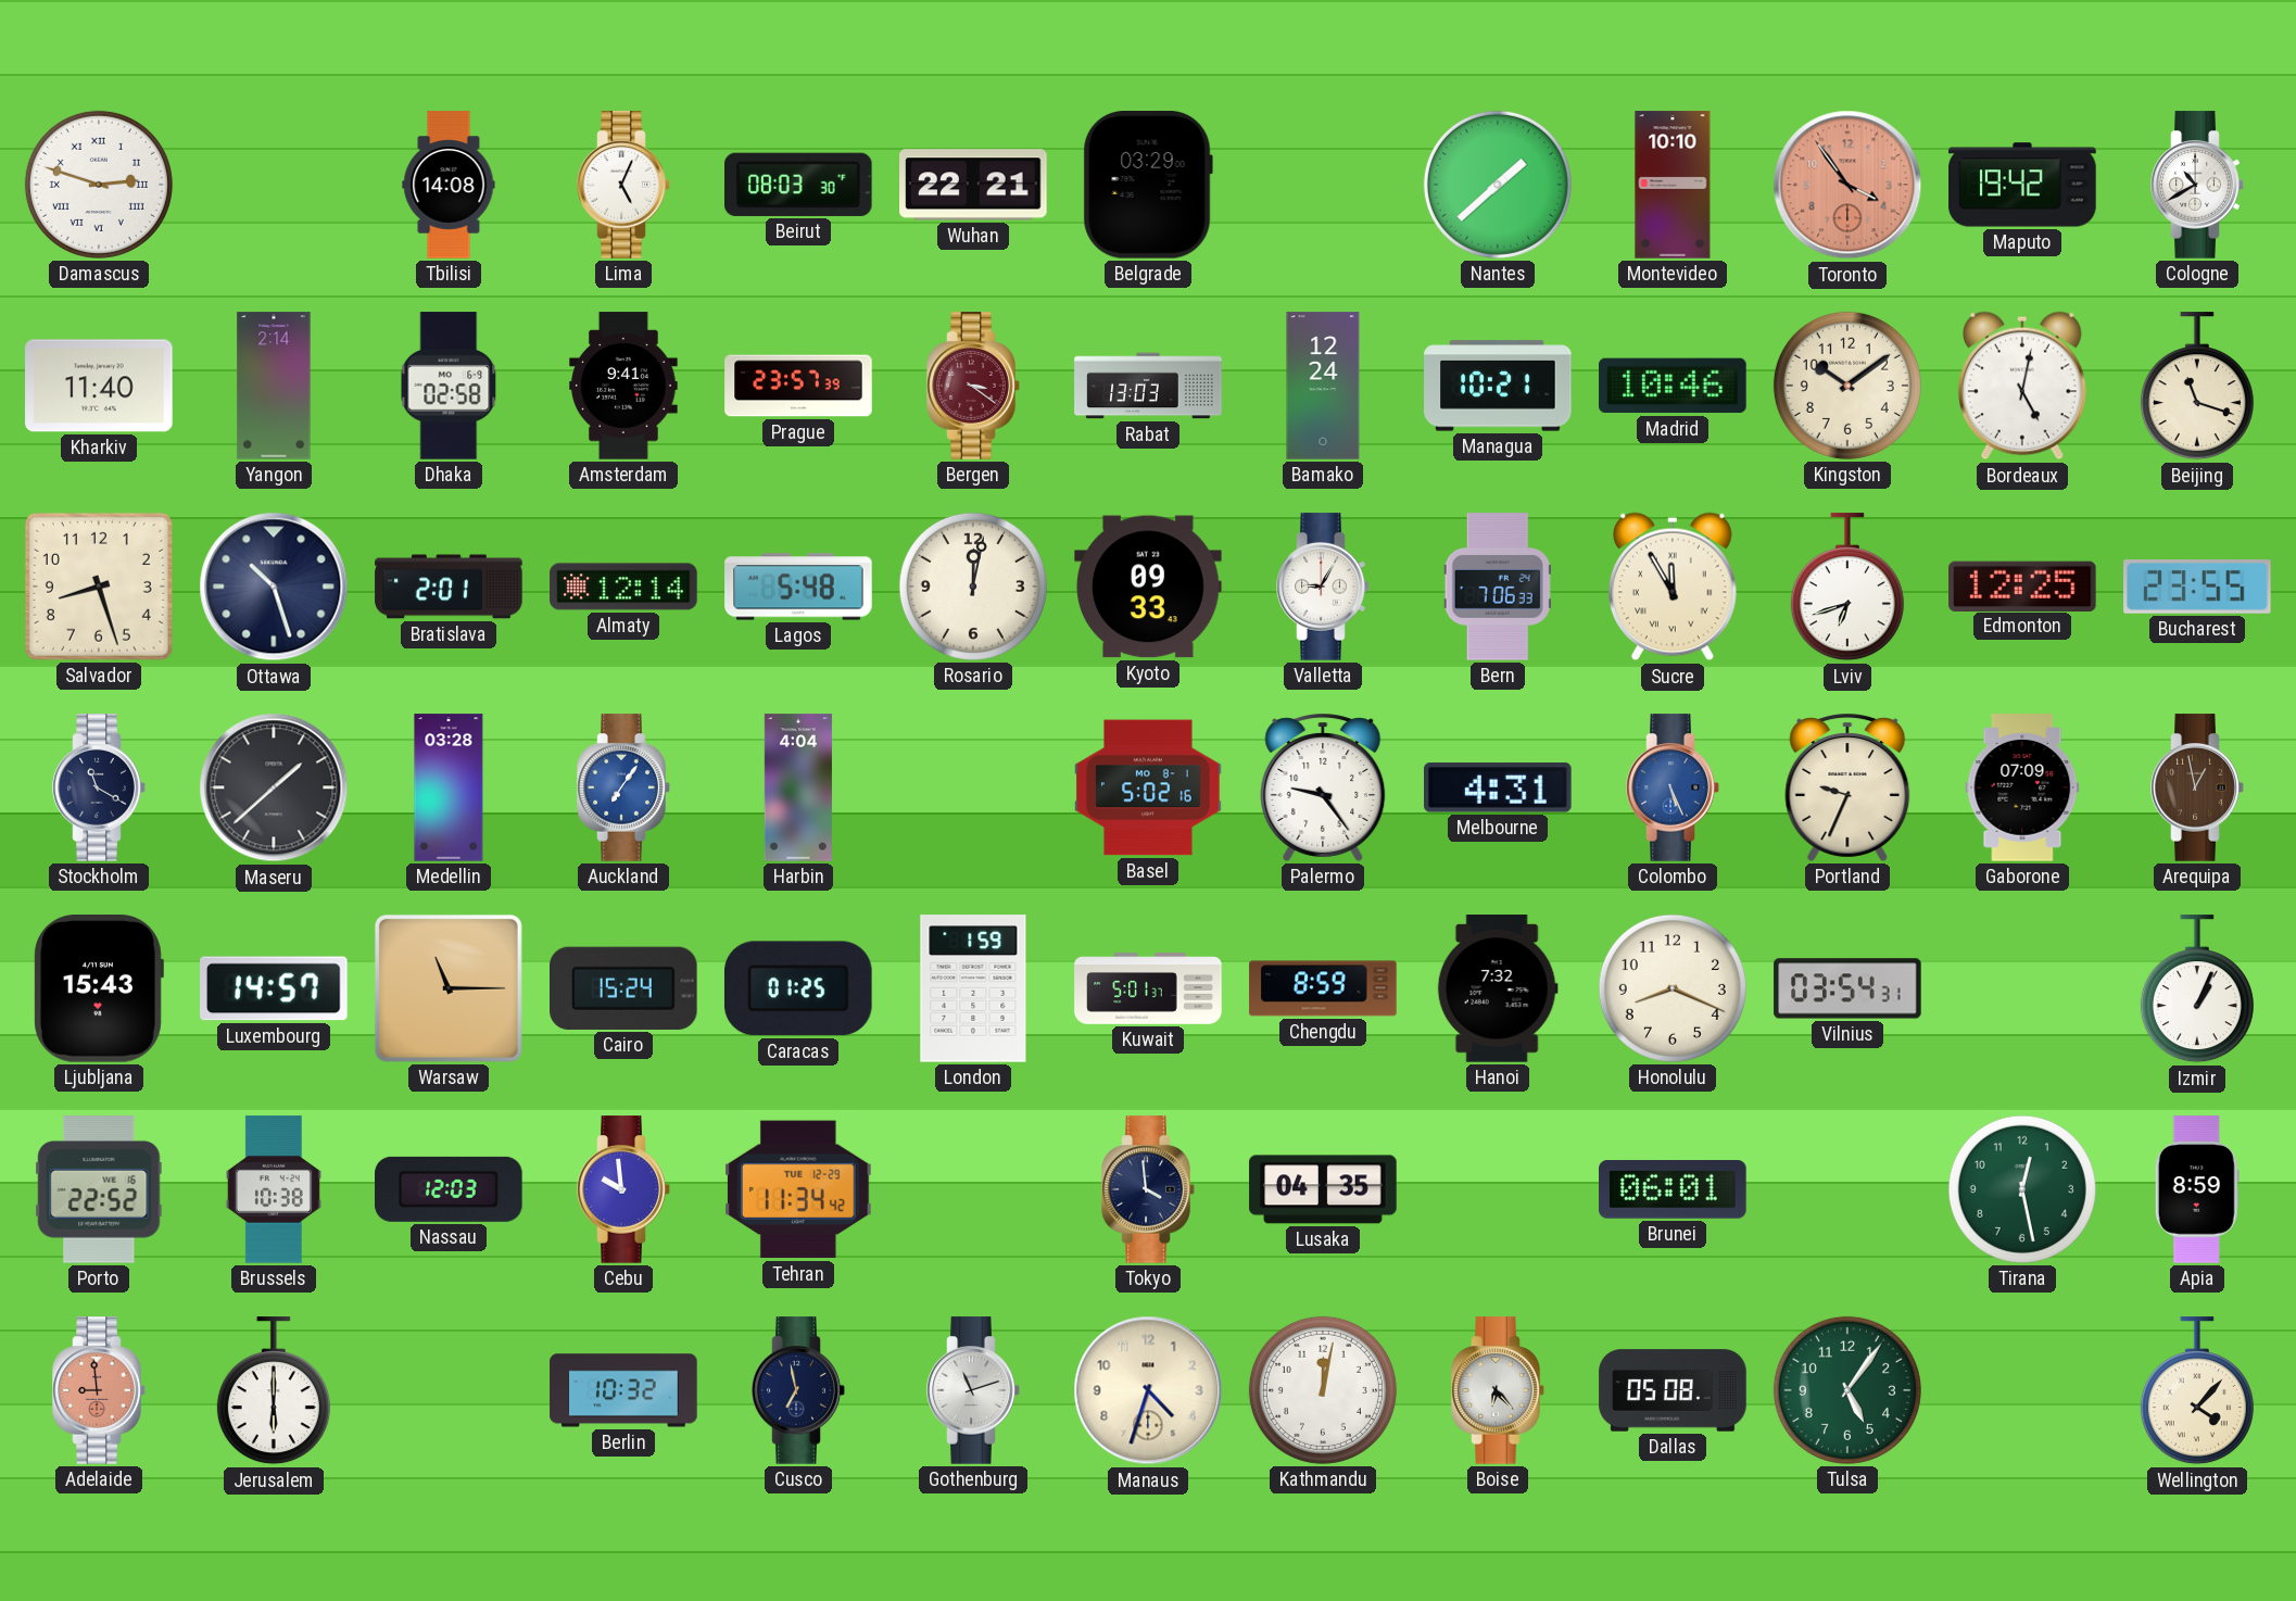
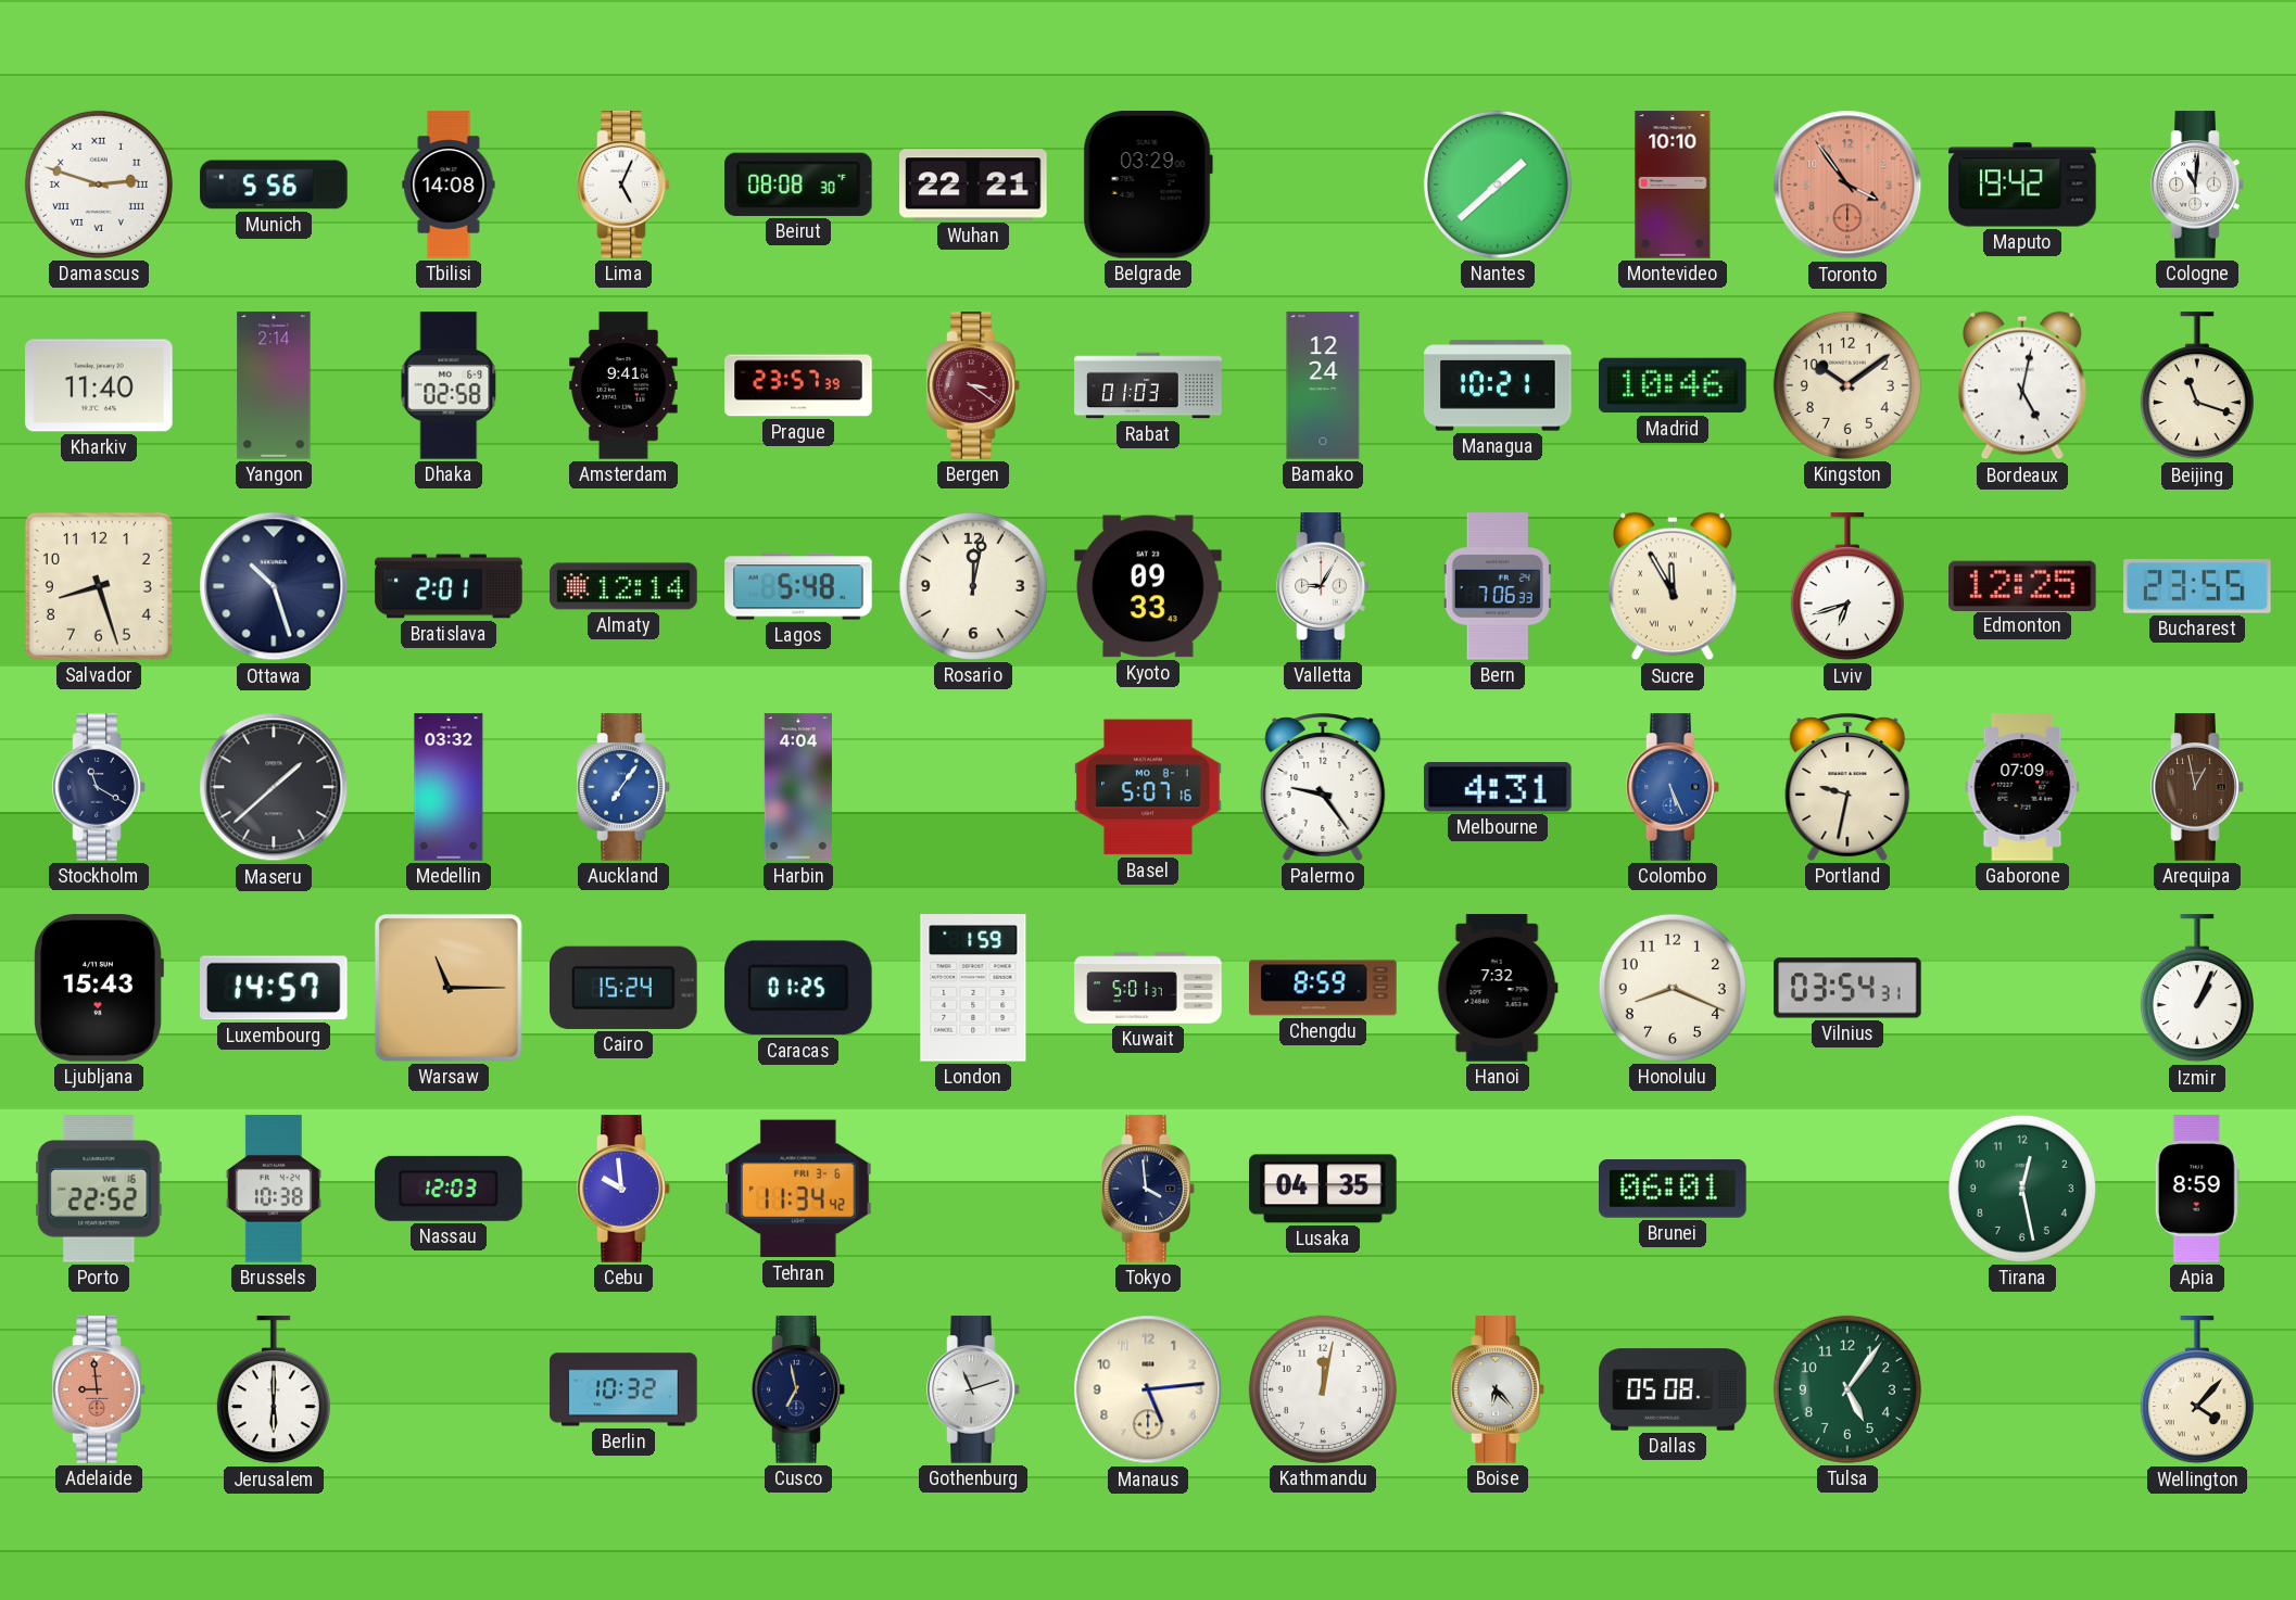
Munich: none -> 5:56
Beirut: 08:03 -> 08:08
Cologne: 10:40 -> 11:01
Rabat: 13:03 -> 01:03
Medellin: 03:28 -> 03:32
Basel: 5:02 -> 5:07
Portland: 9:34 -> 9:32
Tehran date: TUE 12-29 -> FRI 3-6
Manaus: 4:33 -> 5:14
